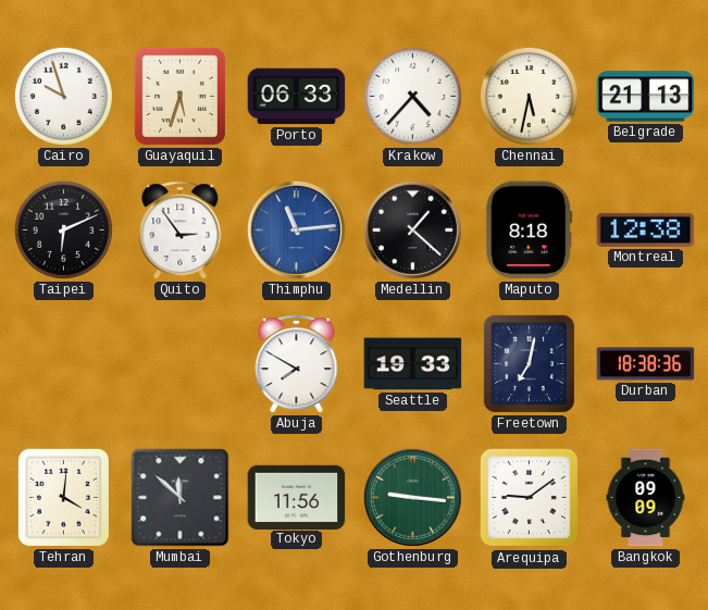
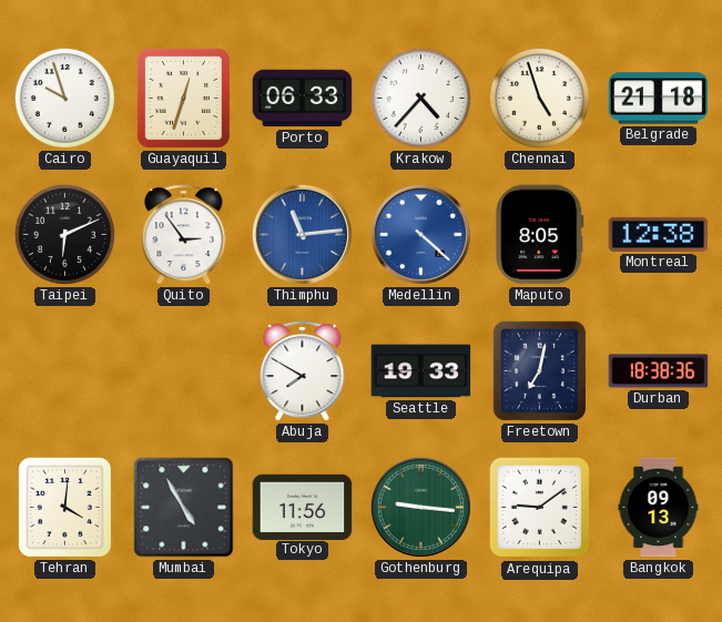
Guayaquil: 5:33 -> 12:33
Chennai: 5:32 -> 4:57
Belgrade: 21:13 -> 21:18
Medellin: 1:22 -> 4:22
Medellin dial: black -> blue
Maputo: 8:18 -> 8:05
Mumbai: 11:52 -> 4:55
Bangkok: 09:09 -> 09:13
